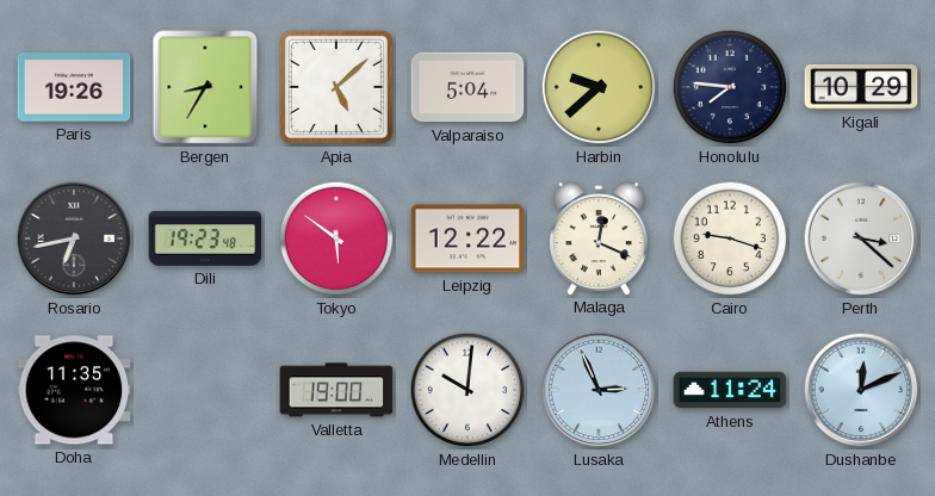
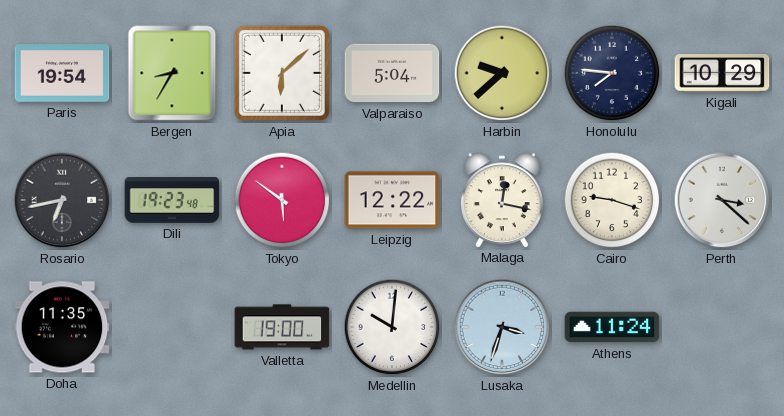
Paris: 19:26 -> 19:54
Apia: 5:08 -> 6:08
Malaga: 12:19 -> 12:17
Lusaka: 2:56 -> 3:33
Dushanbe: 12:11 -> none
